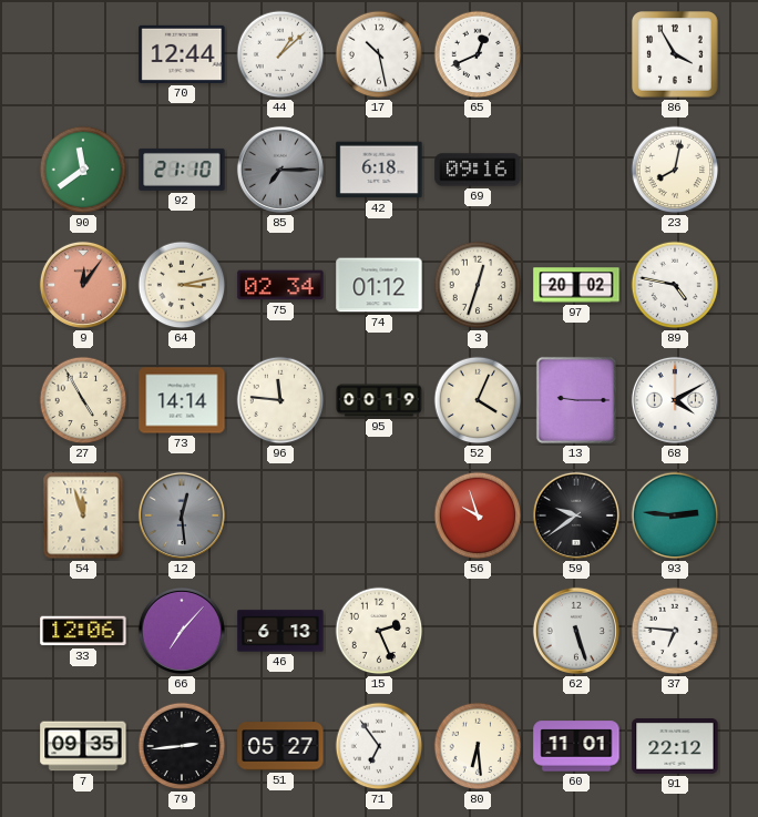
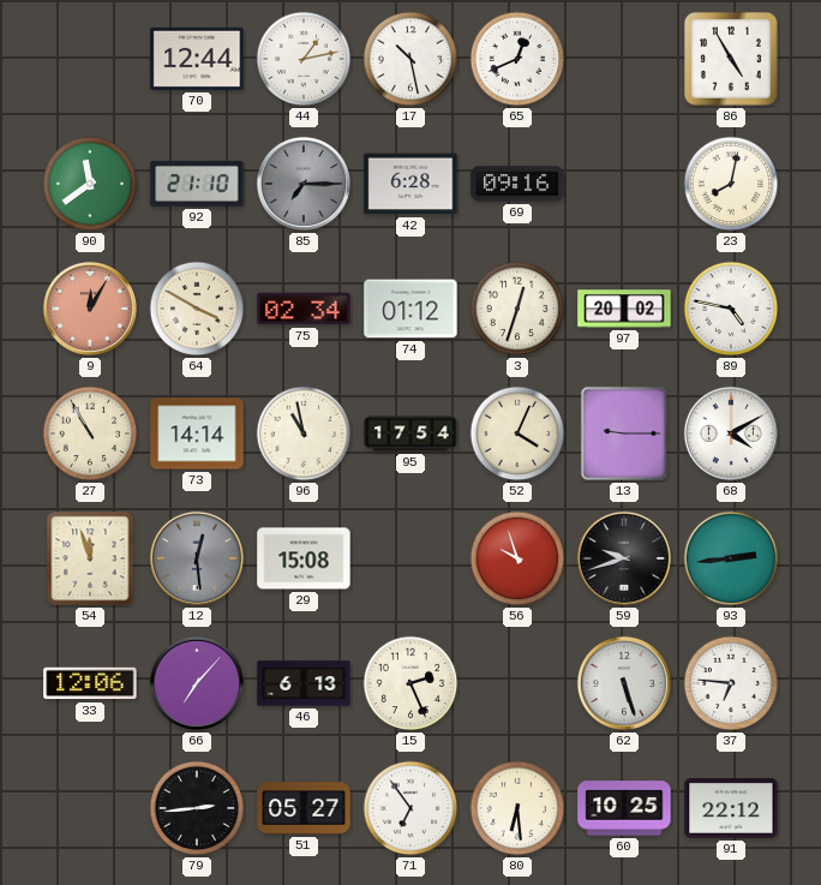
44: 1:08 -> 1:13
86: 3:55 -> 4:55
42: 6:18 -> 6:28
9: 12:06 -> 12:05
64: 3:13 -> 3:50
27: 4:55 -> 10:55
96: 11:46 -> 10:58
95: 00:19 -> 17:54
29: none -> 15:08
59: 9:39 -> 9:42
93: 2:46 -> 2:44
7: 09:35 -> none
60: 11:01 -> 10:25
